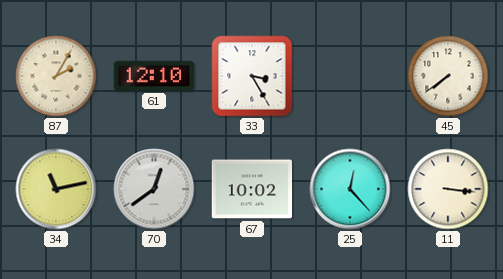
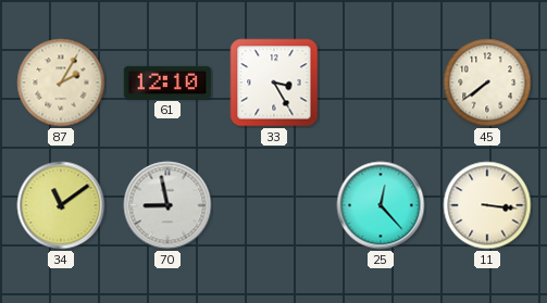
34: 11:13 -> 11:09
70: 12:39 -> 8:58
67: 10:02 -> none
